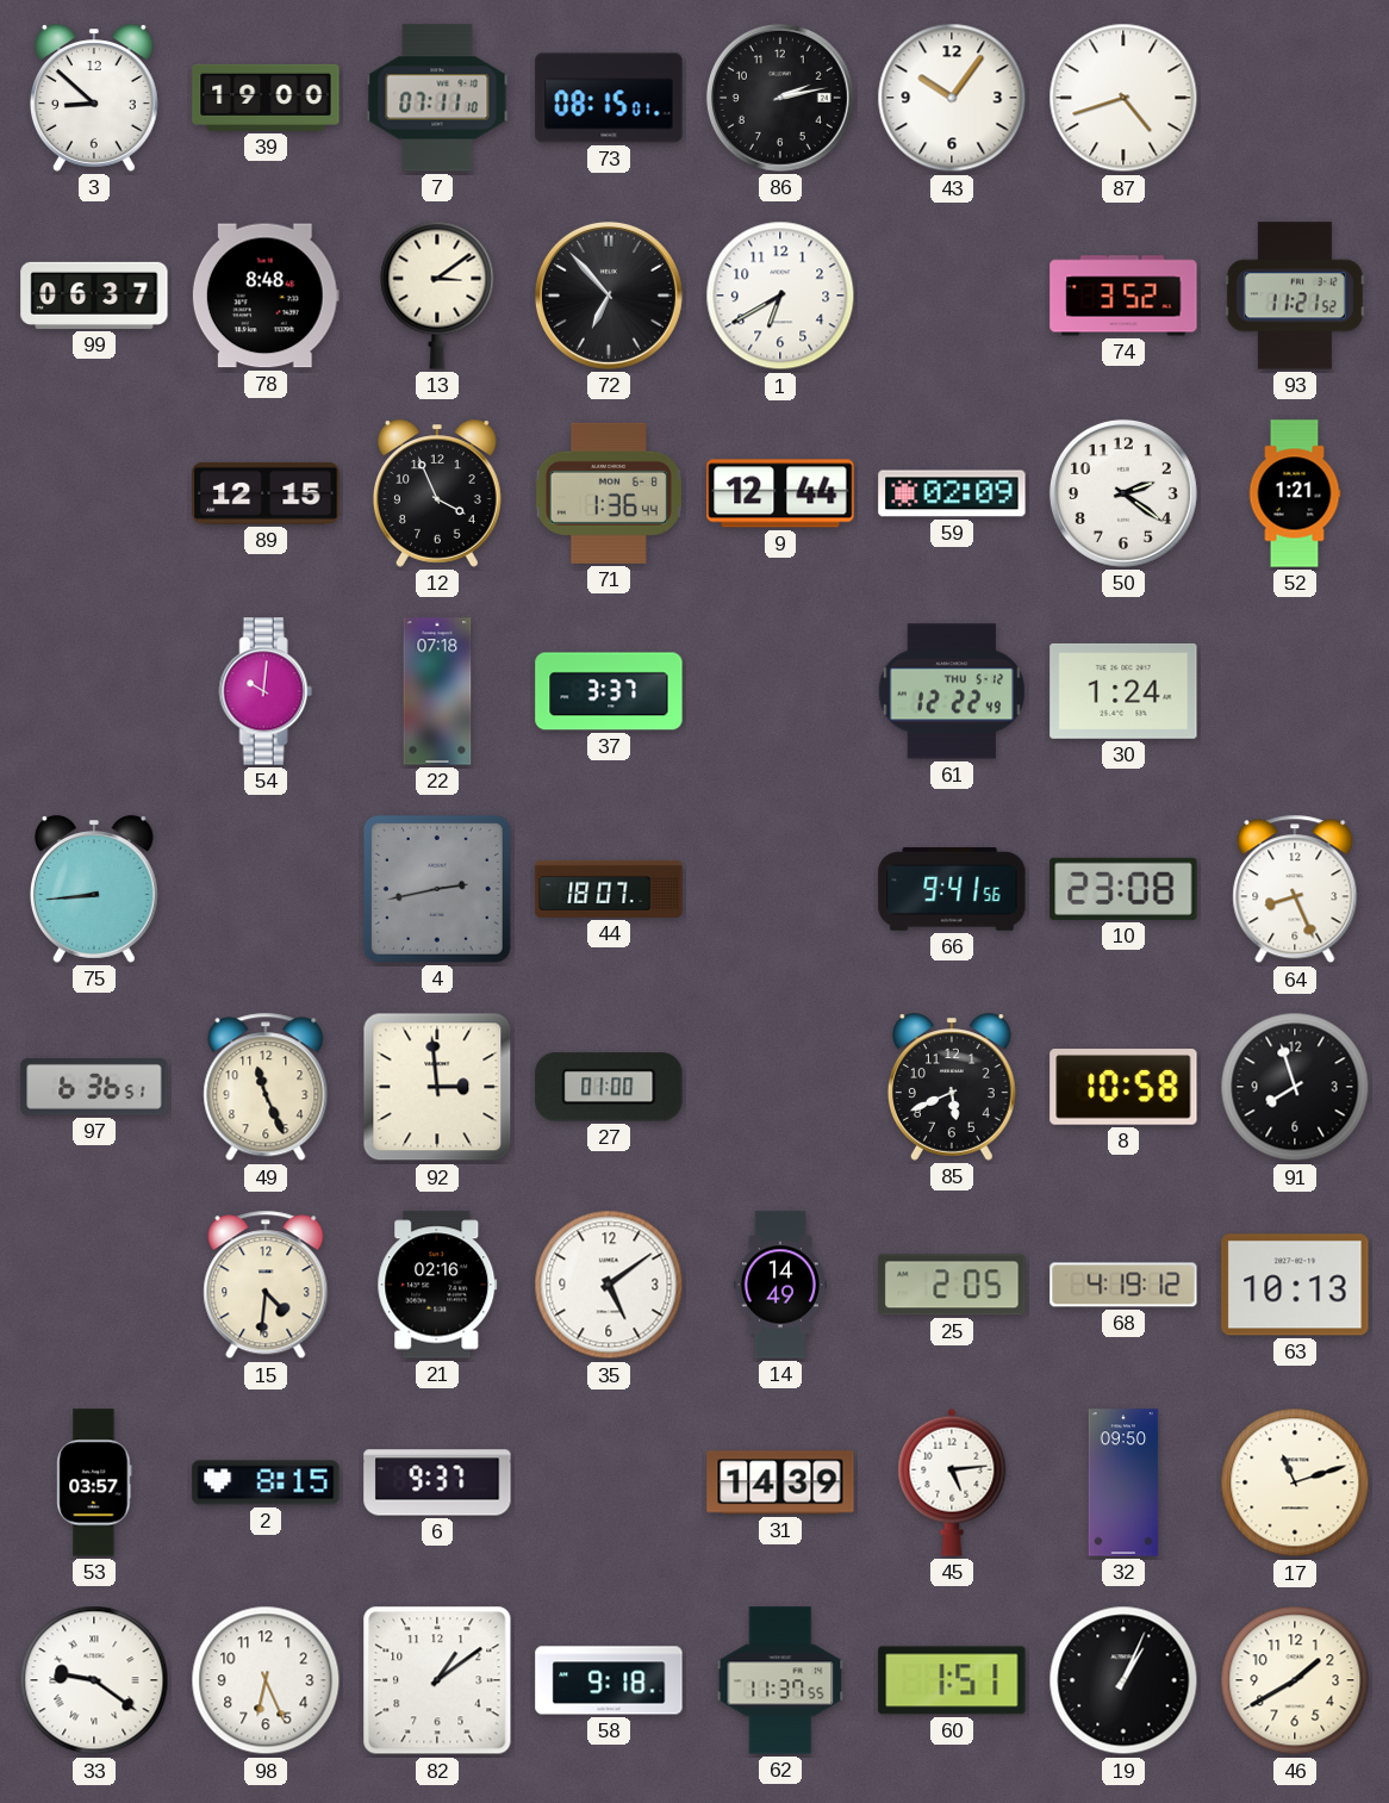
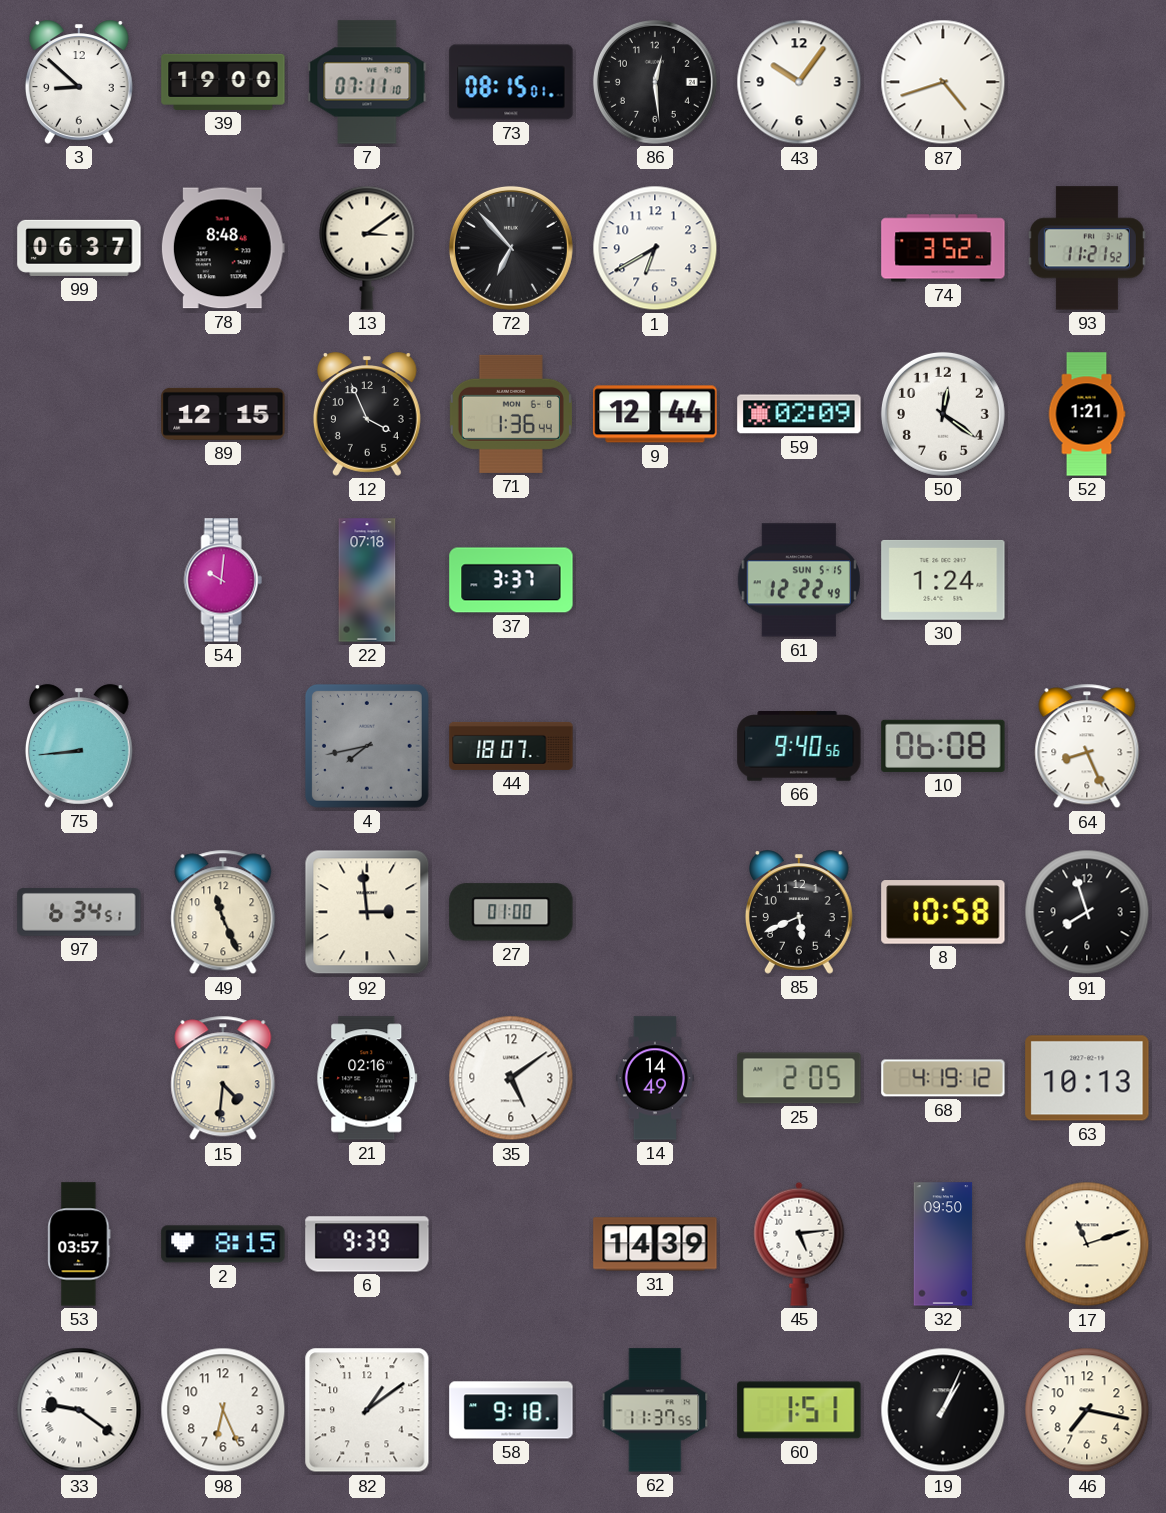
86: 2:13 -> 12:29
50: 2:21 -> 12:21
61 date: THU 5-12 -> SUN 5-15
4: 2:43 -> 7:43
66: 9:41 -> 9:40
10: 23:08 -> 06:08
97: 6:36 -> 6:34
6: 9:37 -> 9:39
46: 1:40 -> 7:17
